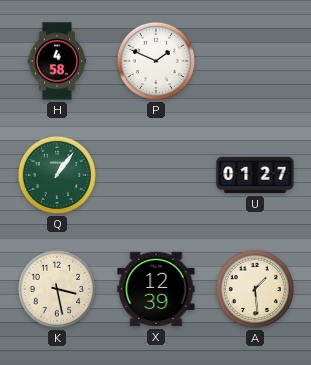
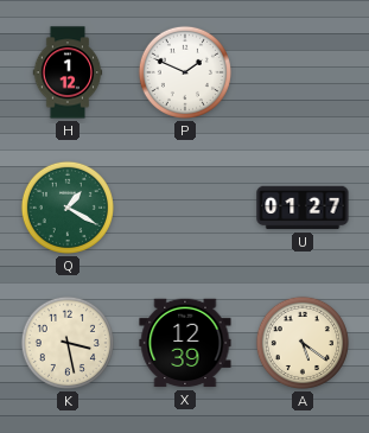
H: 4:58 -> 1:12
Q: 1:06 -> 1:20
A: 1:29 -> 5:21
